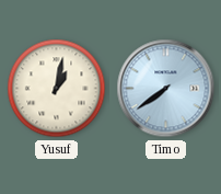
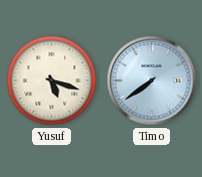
Yusuf: 1:02 -> 5:18
